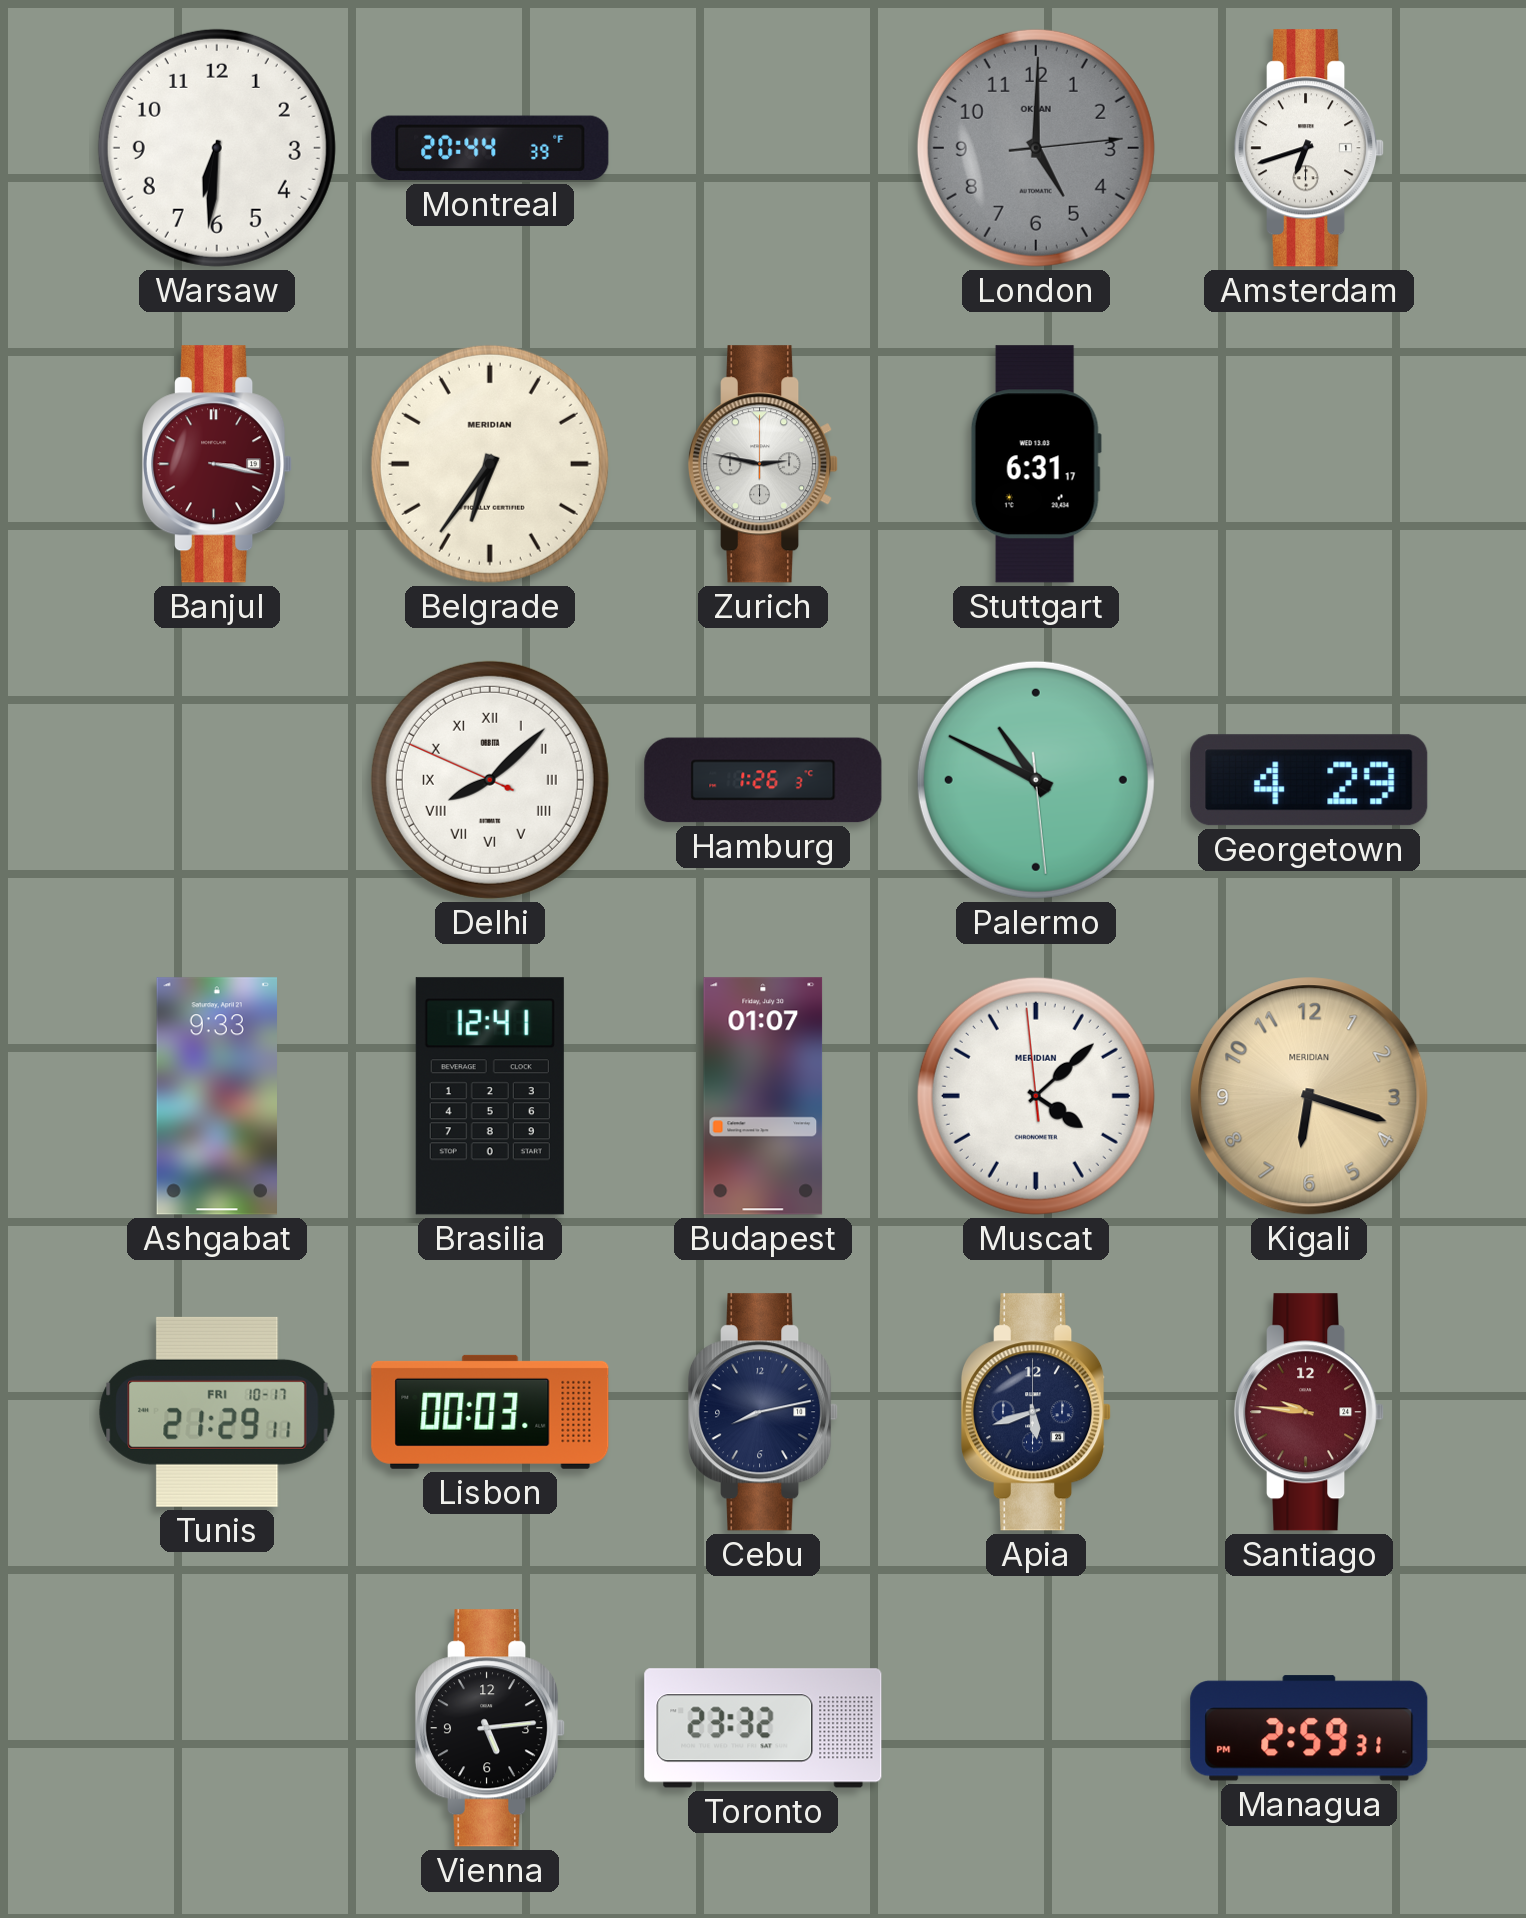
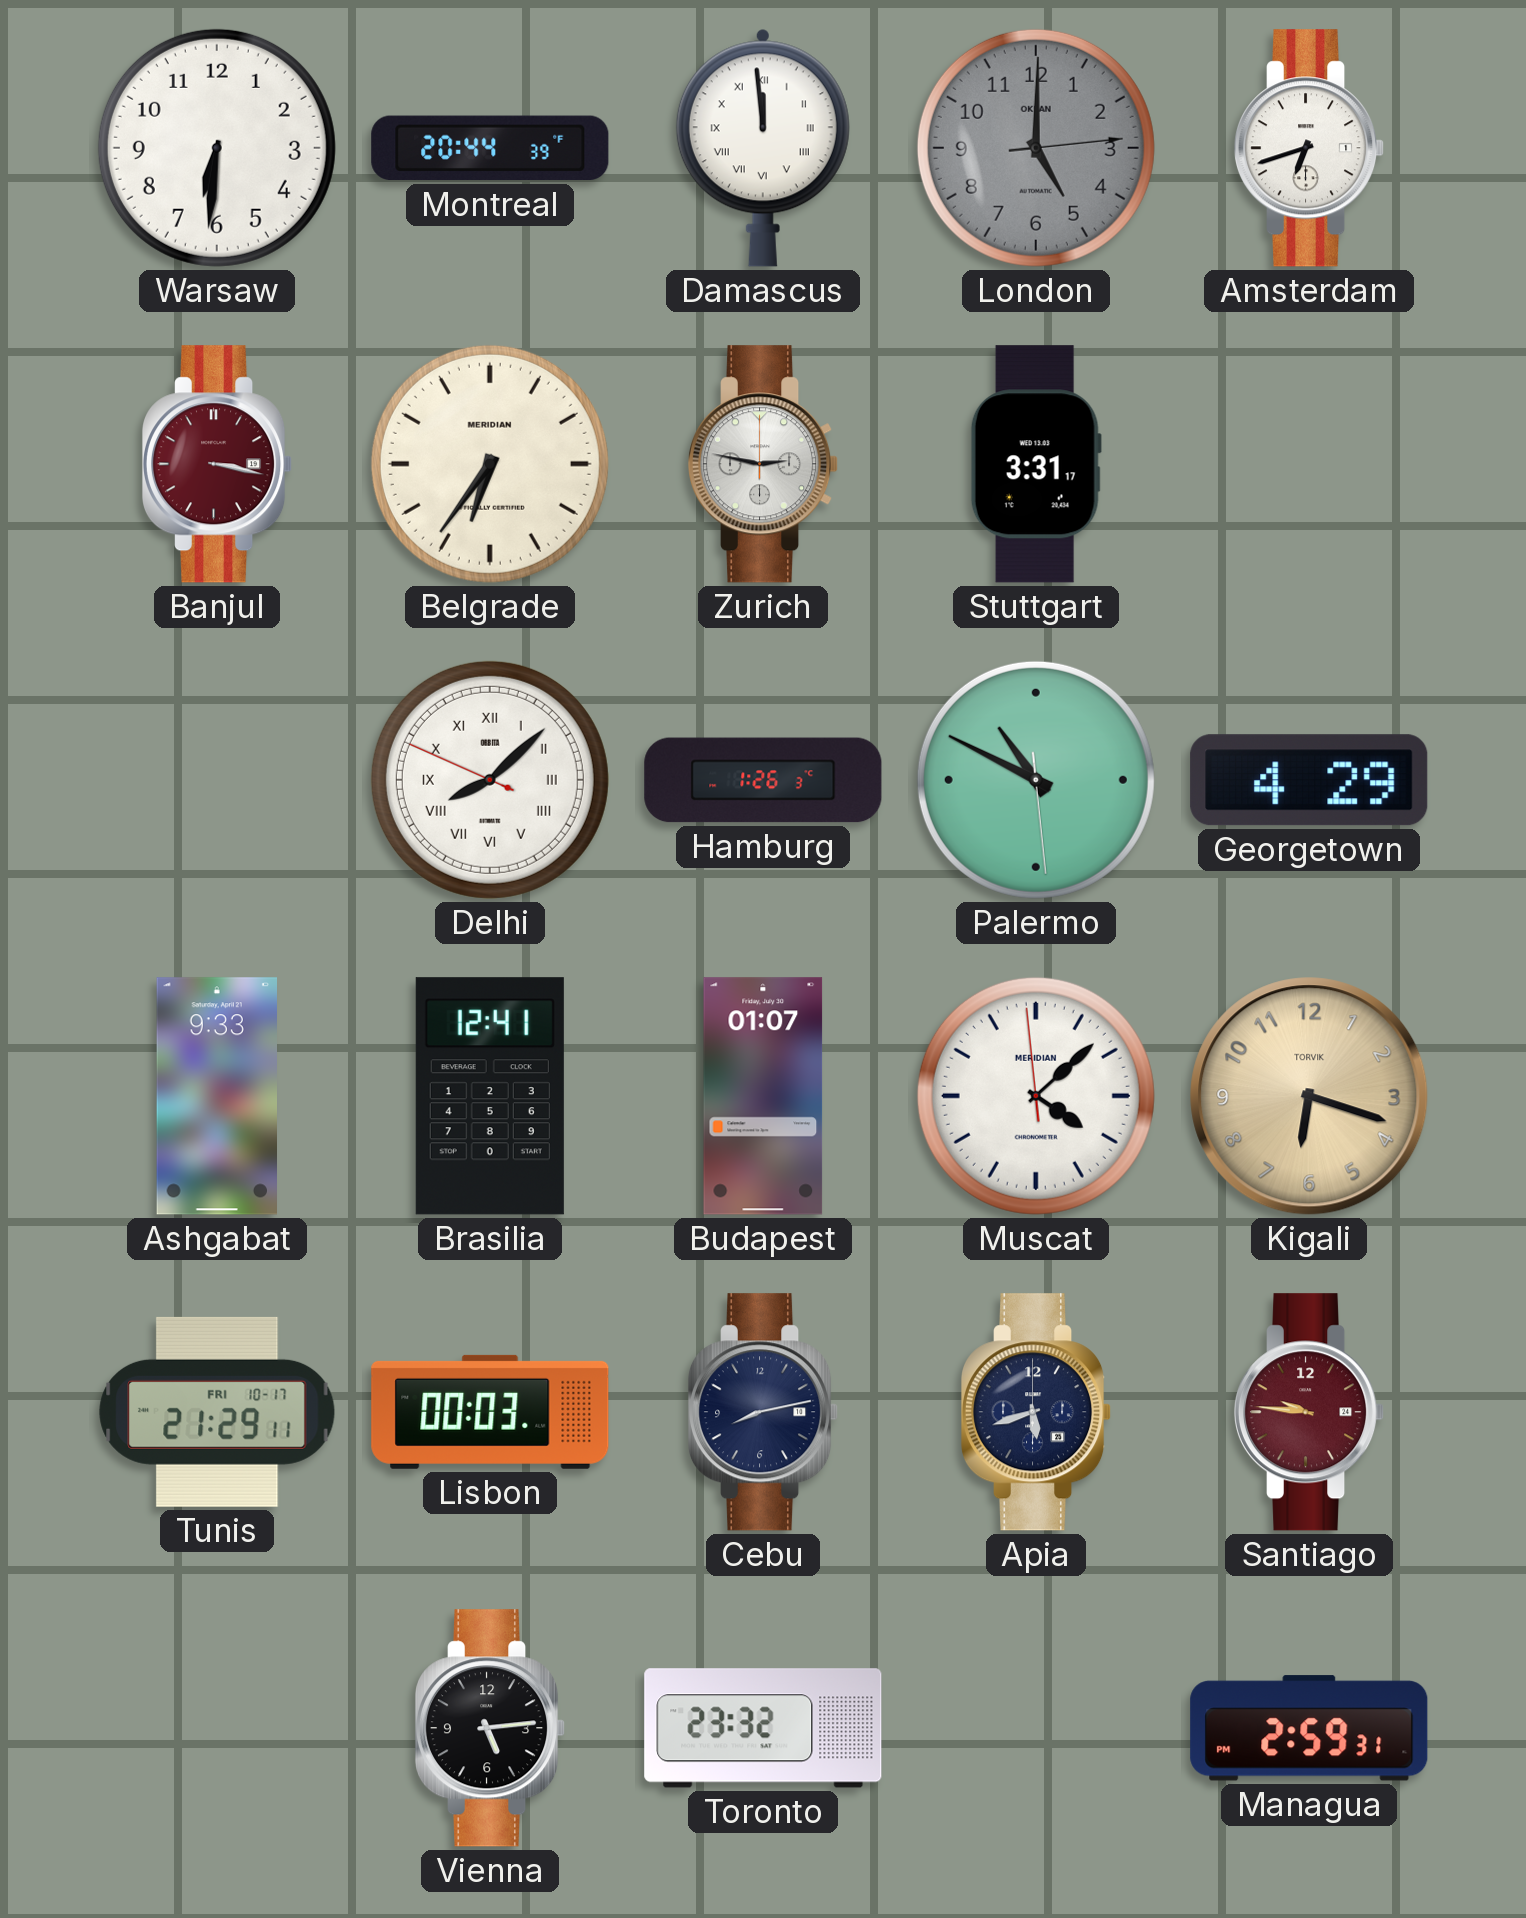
Damascus: none -> 11:59
Stuttgart: 6:31 -> 3:31
Kigali brand: MERIDIAN -> TORVIK
